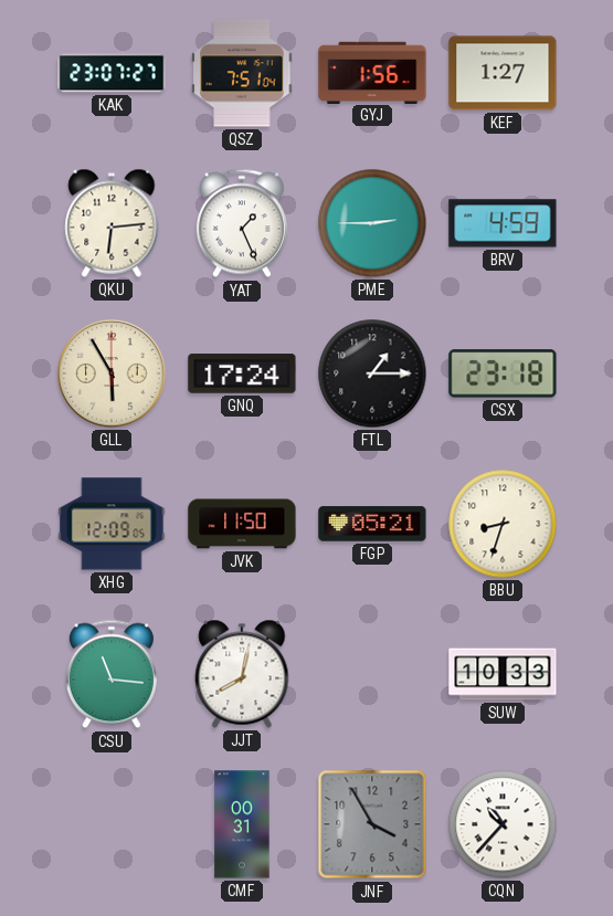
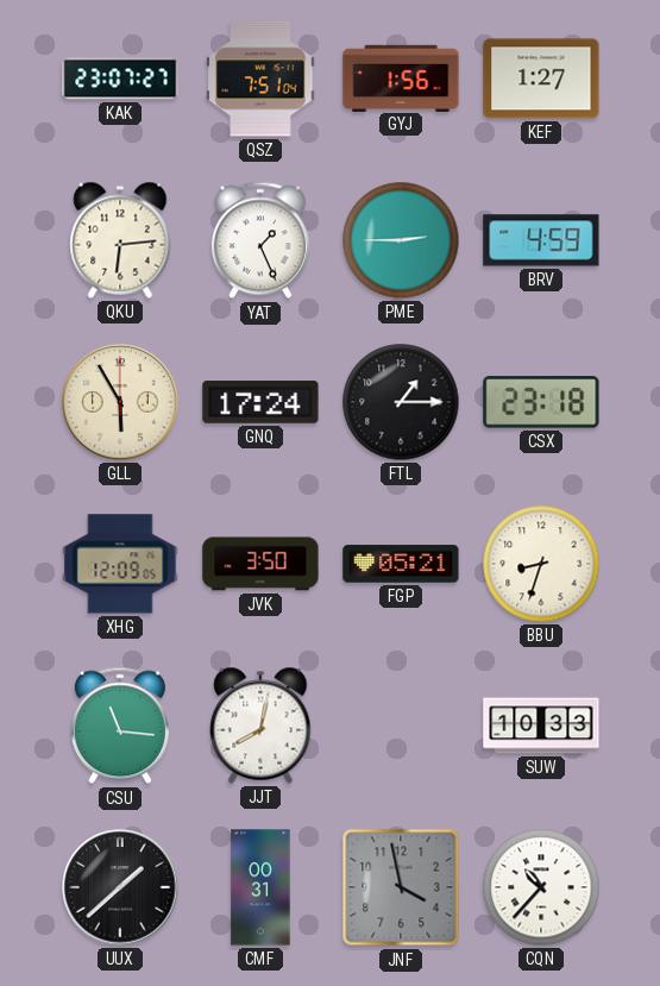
JVK: 11:50 -> 3:50
UUX: none -> 1:38
JNF: 3:55 -> 3:58
